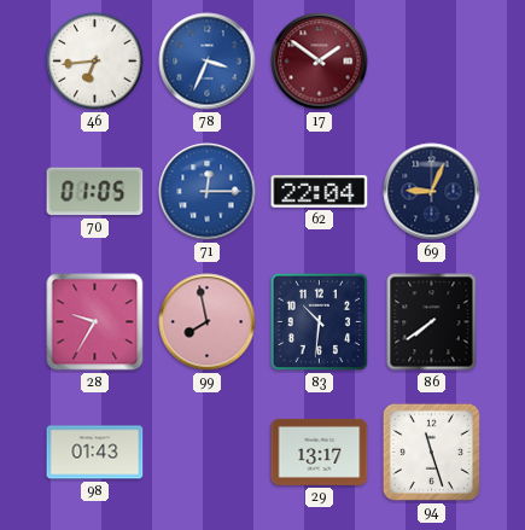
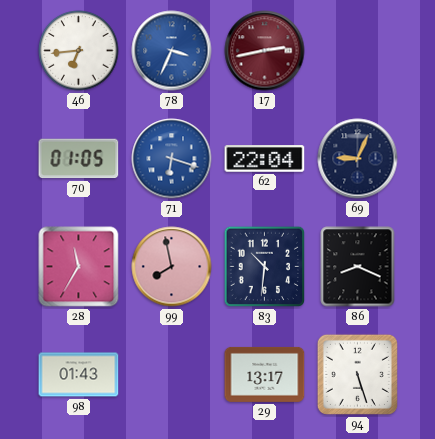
17: 1:51 -> 2:43
71: 12:15 -> 6:18
28: 9:35 -> 11:35
86: 7:39 -> 8:19
94: 11:27 -> 5:27
